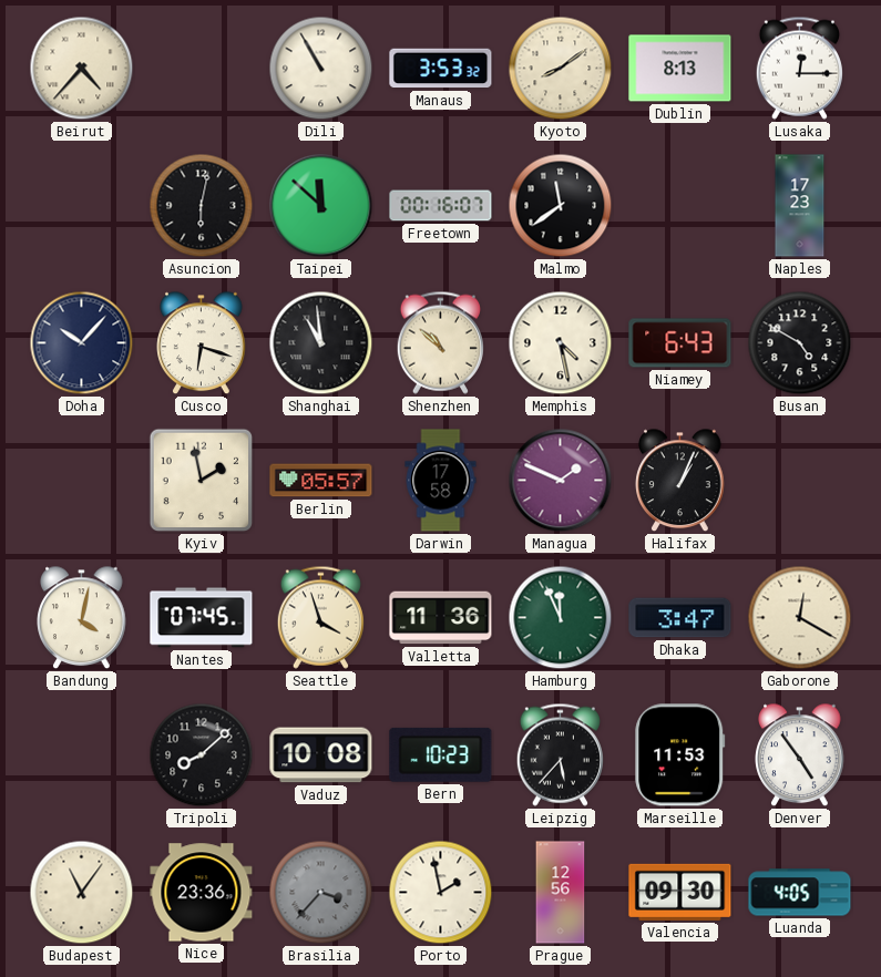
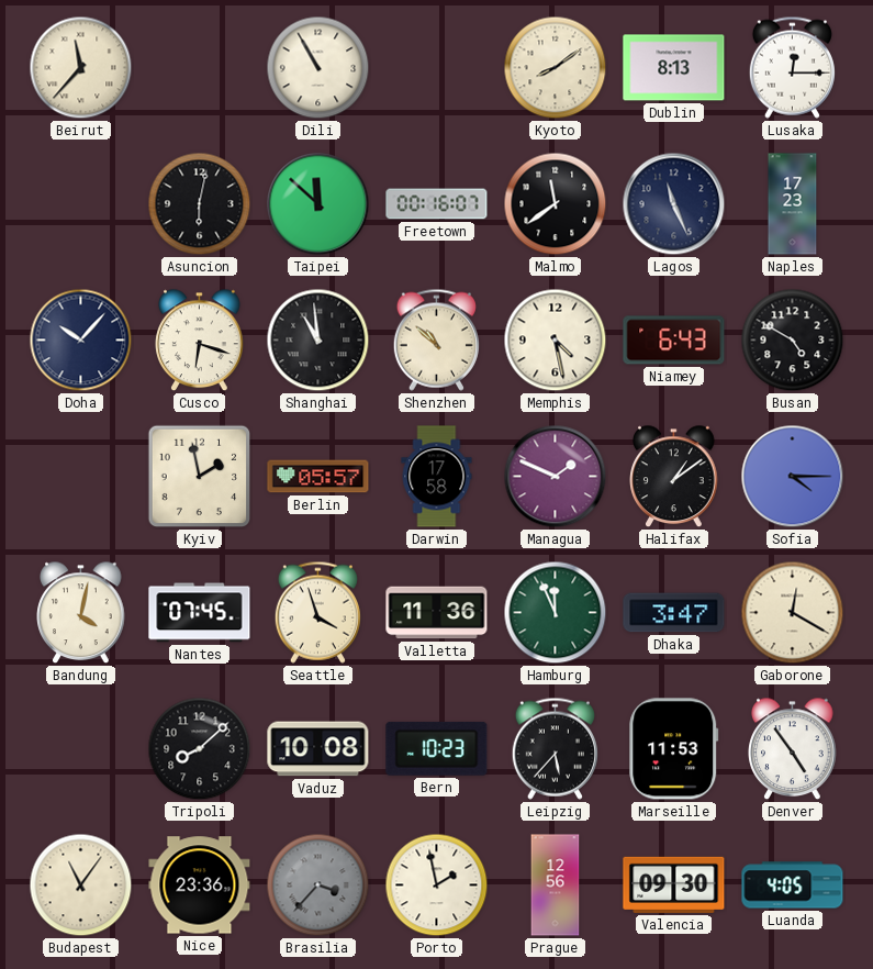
Beirut: 4:37 -> 11:37
Manaus: 3:53 -> none
Lagos: none -> 11:26
Halifax: 1:04 -> 1:09
Sofia: none -> 4:15
